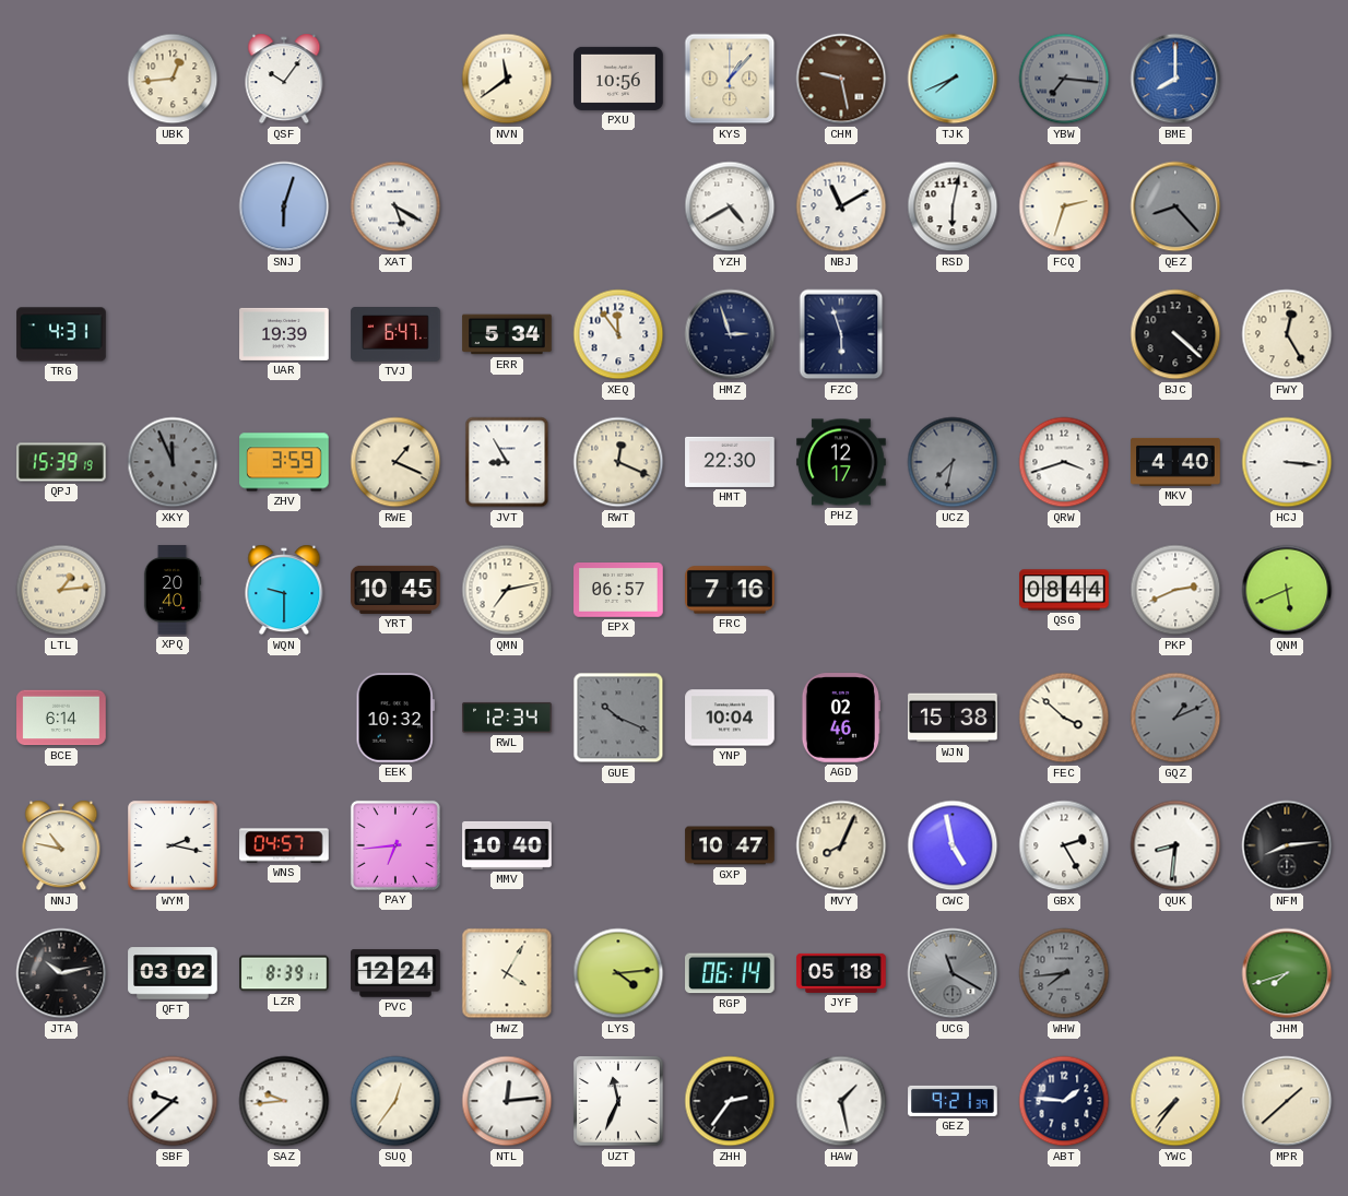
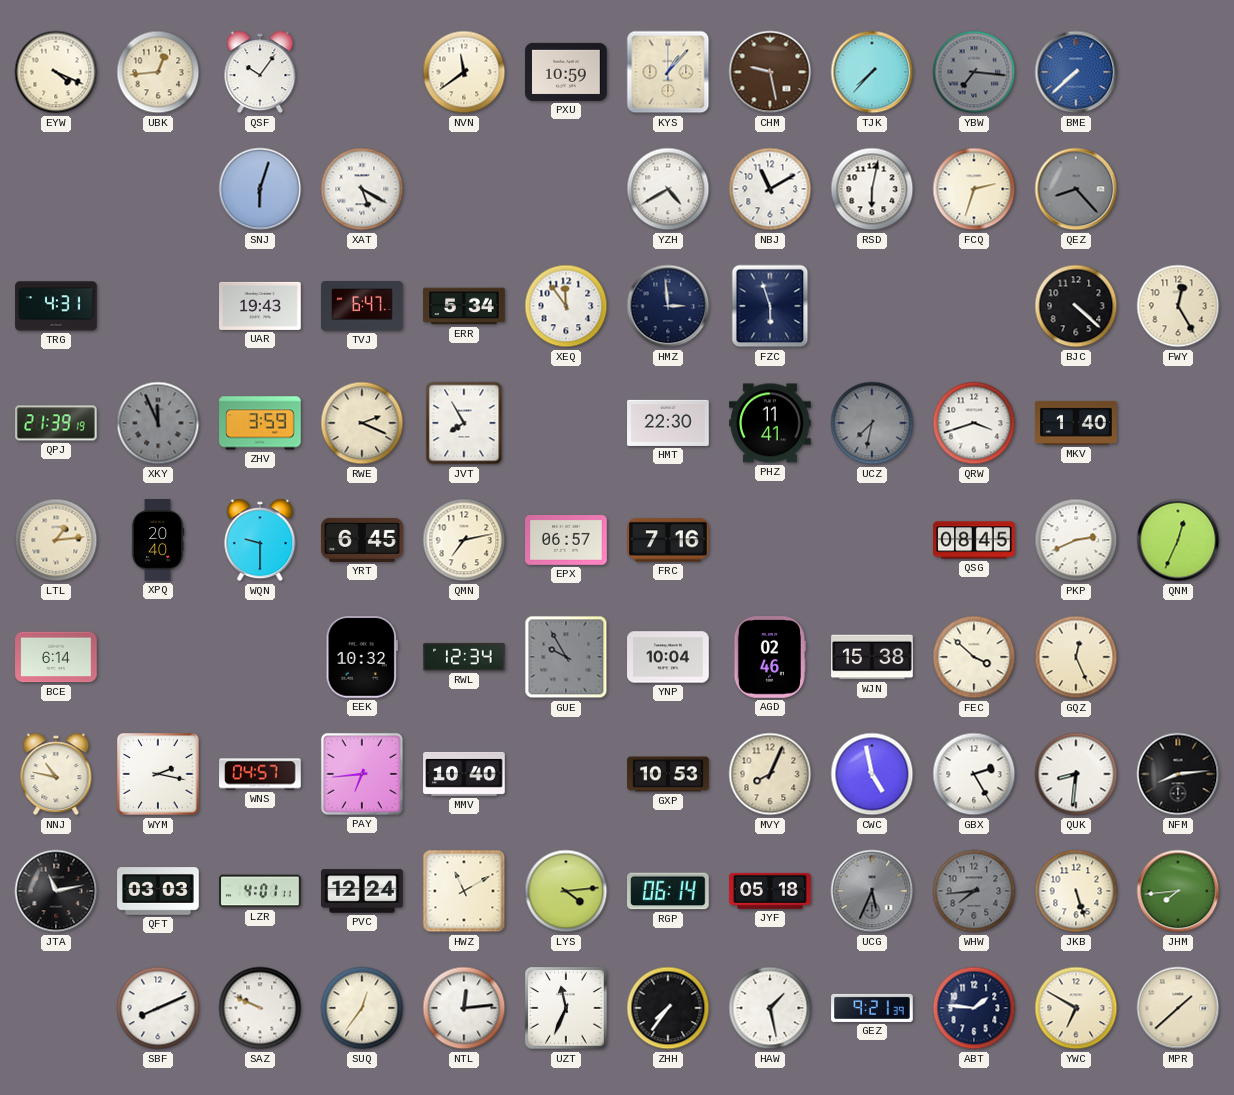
EYW: none -> 4:19
PXU: 10:56 -> 10:59
TJK: 7:41 -> 7:37
BME: 8:00 -> 7:38
UAR: 19:39 -> 19:43
HMZ: 2:57 -> 2:59
QPJ: 15:39 -> 21:39
RWE: 1:19 -> 2:19
JVT: 8:55 -> 7:55
RWT: 12:19 -> none
PHZ: 12:17 -> 11:41
MKV: 4:40 -> 1:40
HCJ: 3:16 -> none
YRT: 10:45 -> 6:45
QSG: 08:44 -> 08:45
QNM: 5:41 -> 12:34
GUE: 10:19 -> 9:55
GQZ: 1:11 -> 12:26
GQZ dial: grey -> cream
GXP: 10:47 -> 10:53
JTA: 10:13 -> 11:13
QFT: 03:02 -> 03:03
LZR: 8:39 -> 4:01
HWZ: 4:05 -> 11:10
UCG: 11:20 -> 5:34
JKB: none -> 5:27
JHM: 7:42 -> 7:44
SBF: 9:38 -> 8:11
SAZ: 9:44 -> 9:49
ZHH: 2:36 -> 7:36
YWC: 7:36 -> 6:50
